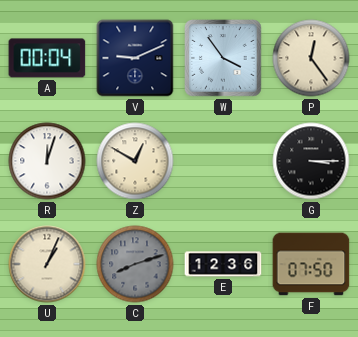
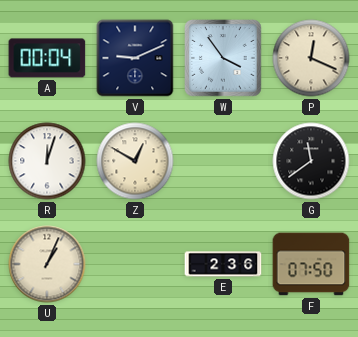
P: 12:24 -> 12:19
G: 3:15 -> 11:39
C: 8:12 -> none
E: 12:36 -> 2:36
